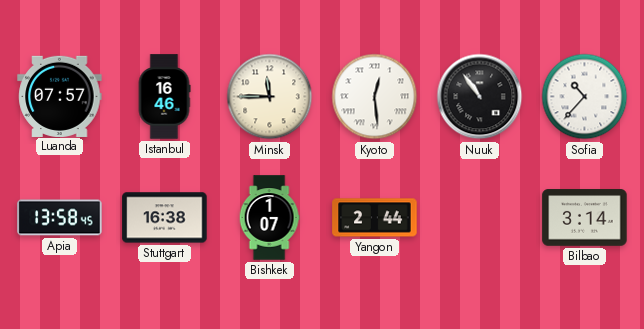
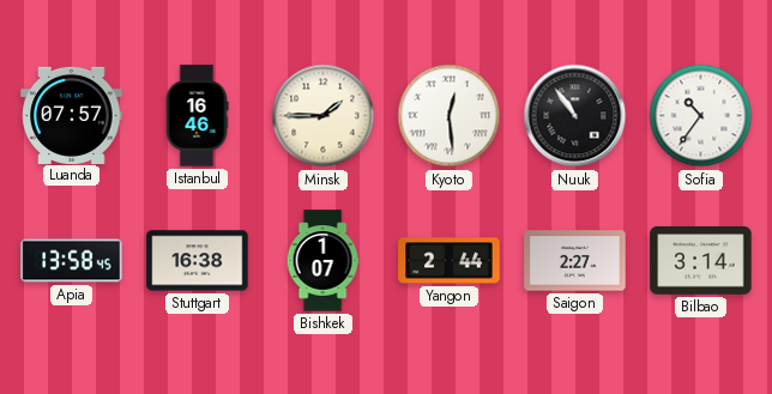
Minsk: 11:45 -> 1:45
Sofia: 10:37 -> 10:36
Saigon: none -> 2:27
